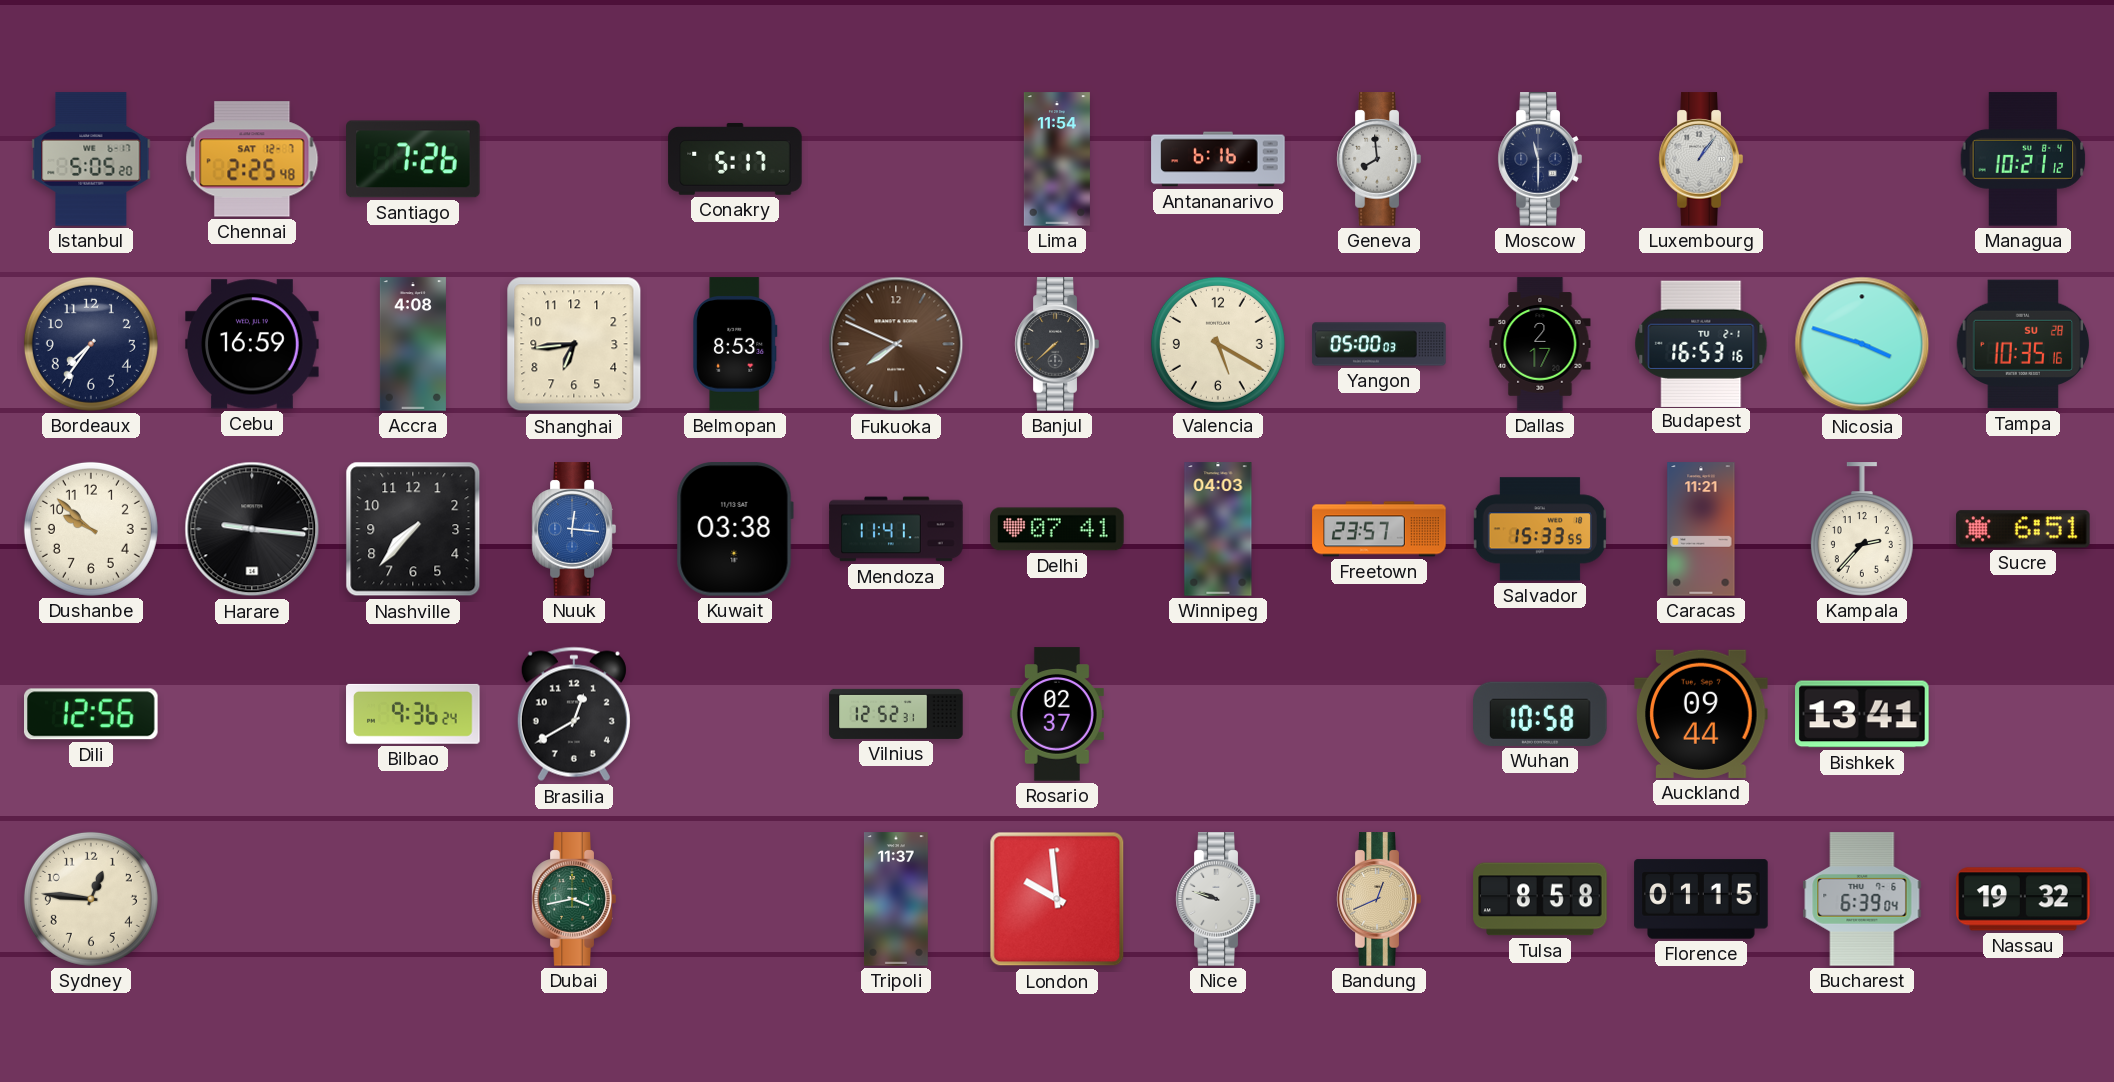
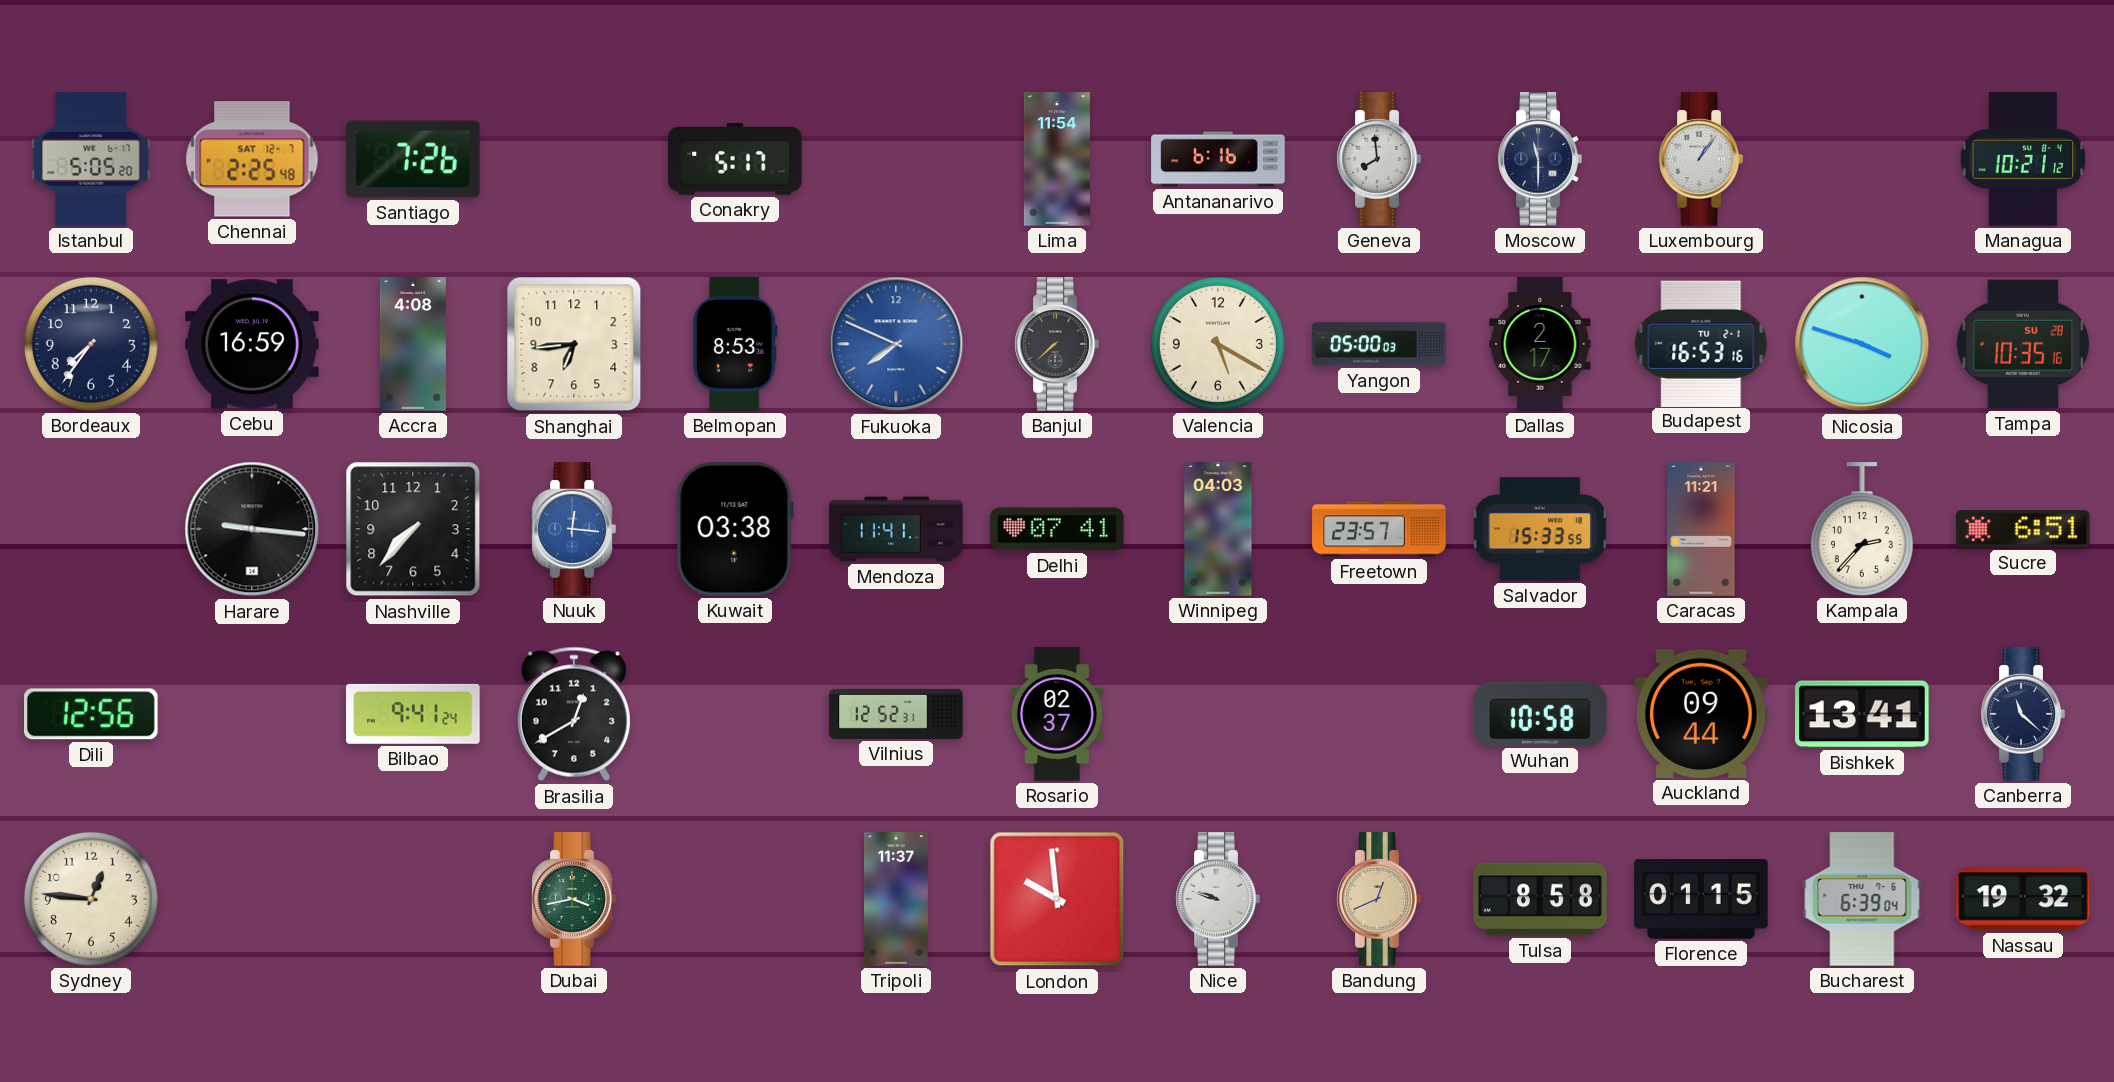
Fukuoka dial: brown -> blue
Dushanbe: 9:52 -> none
Bilbao: 9:36 -> 9:41
Canberra: none -> 11:22
